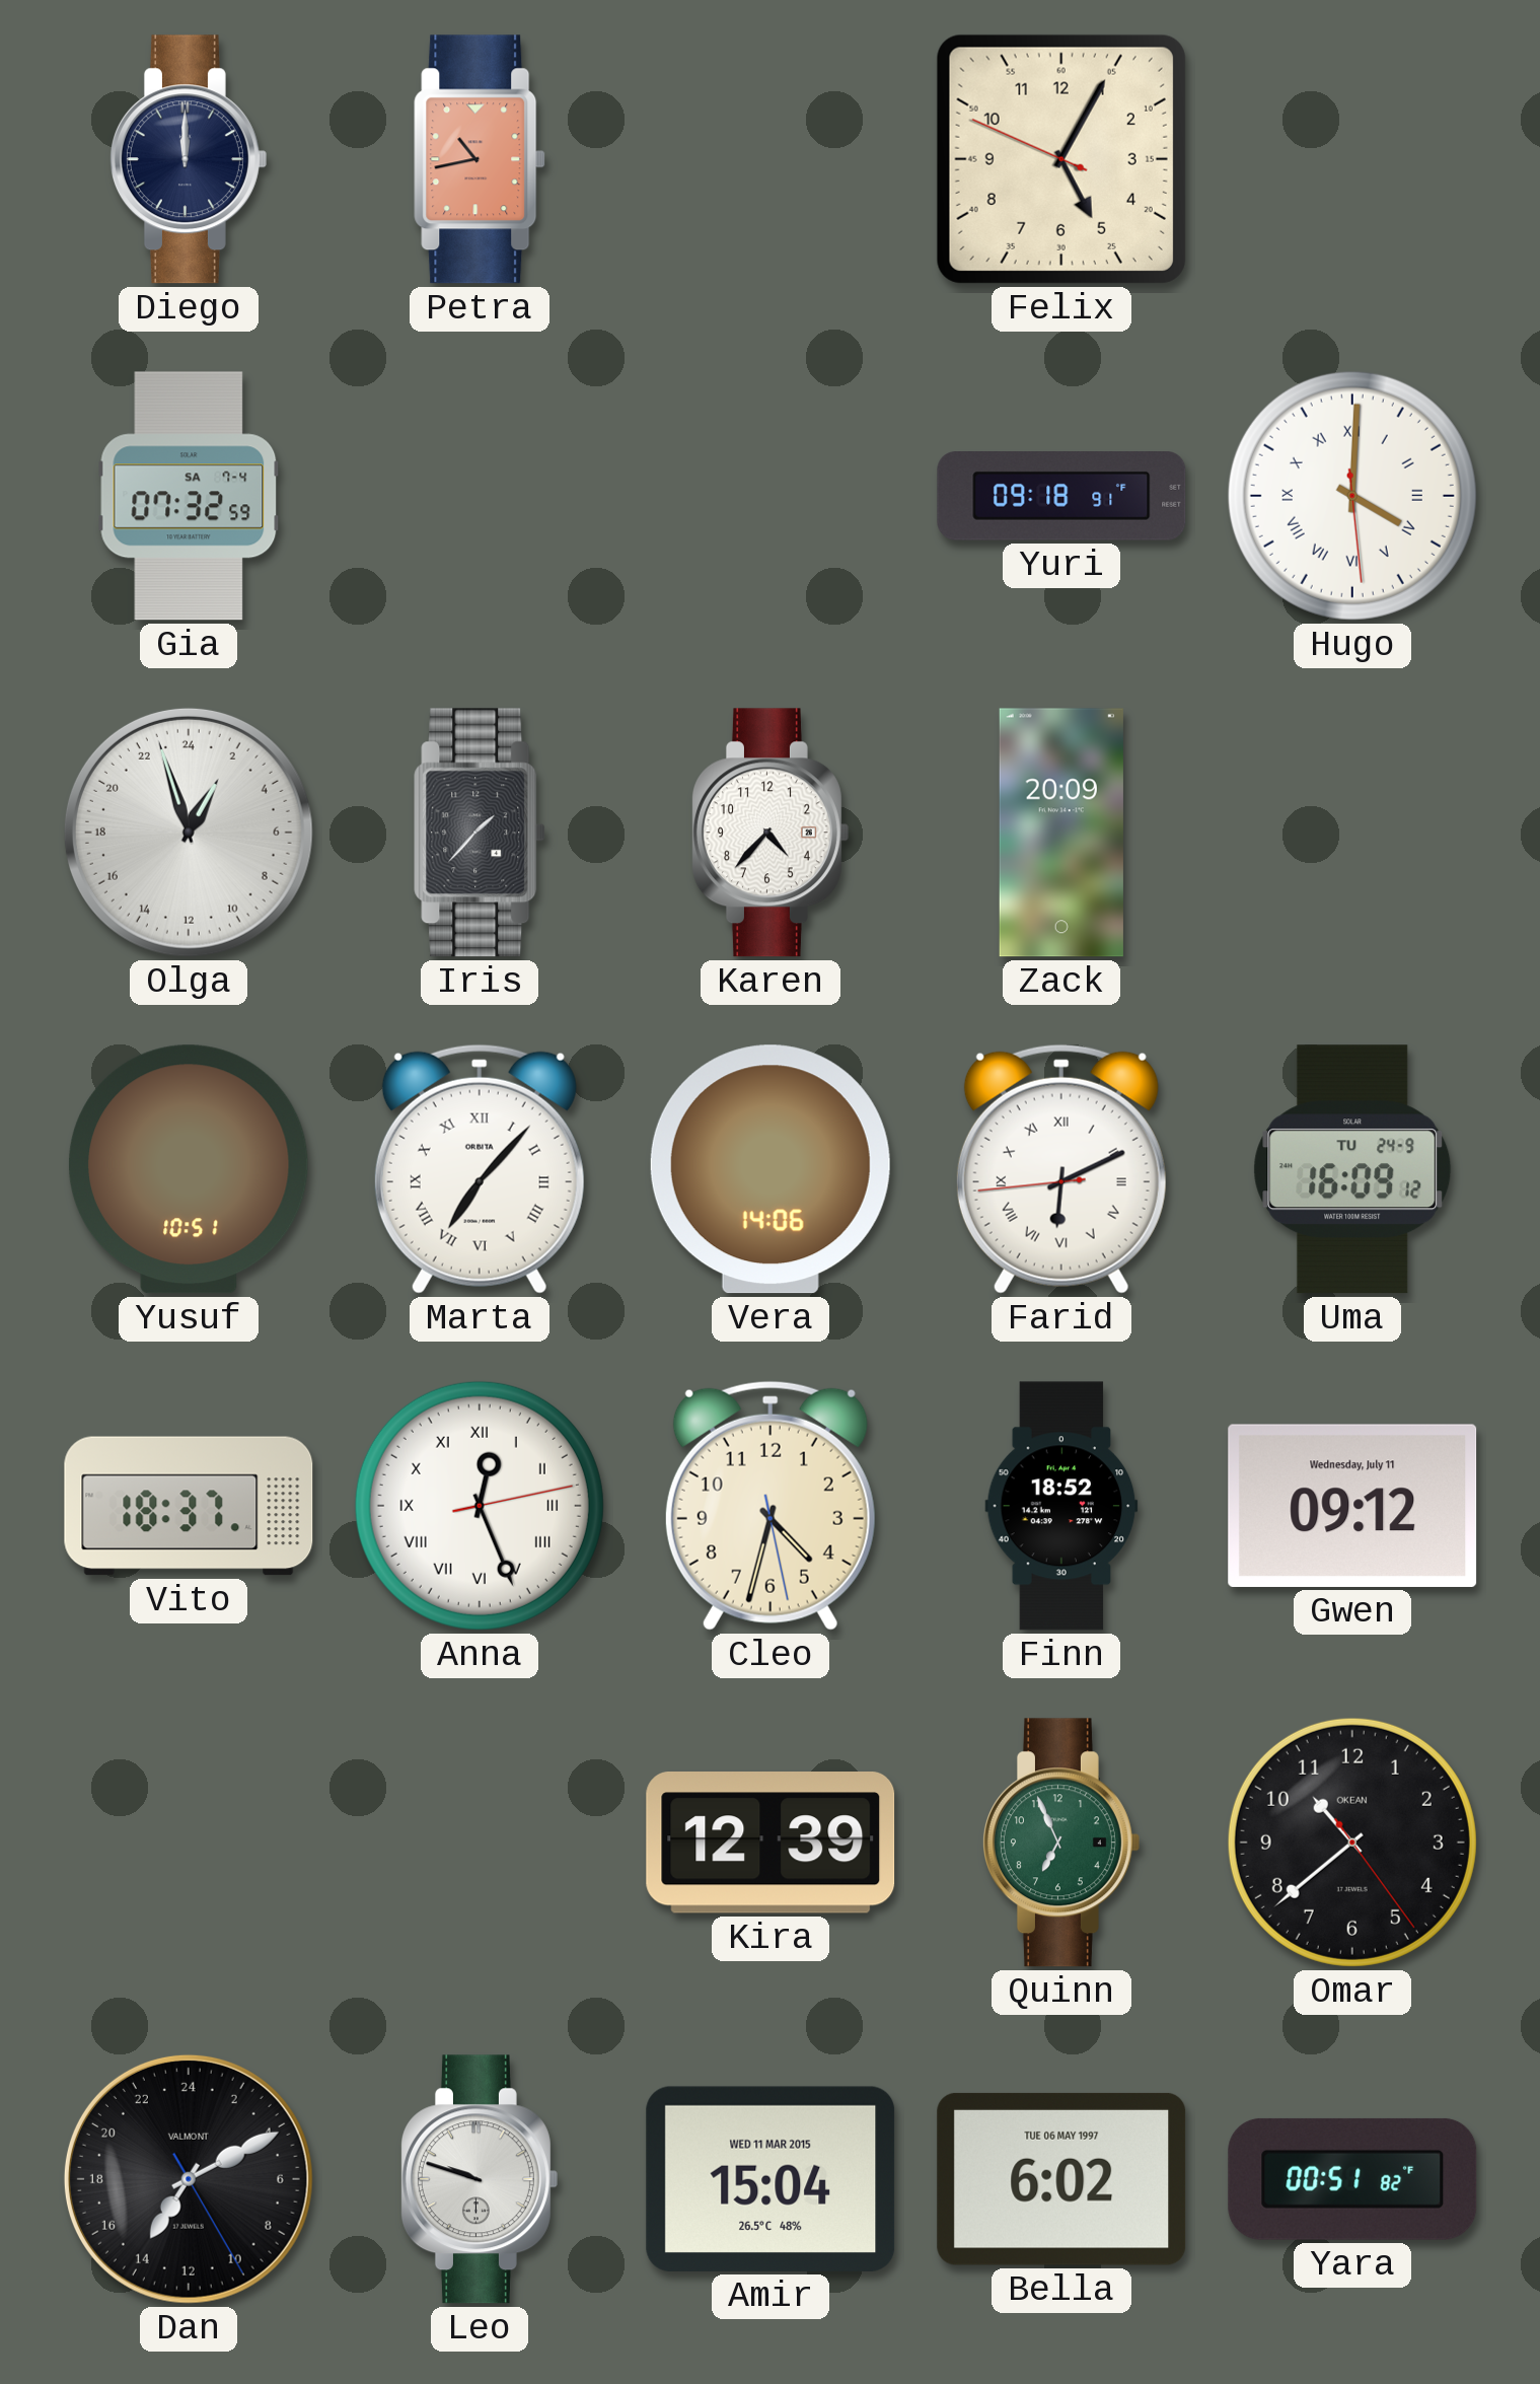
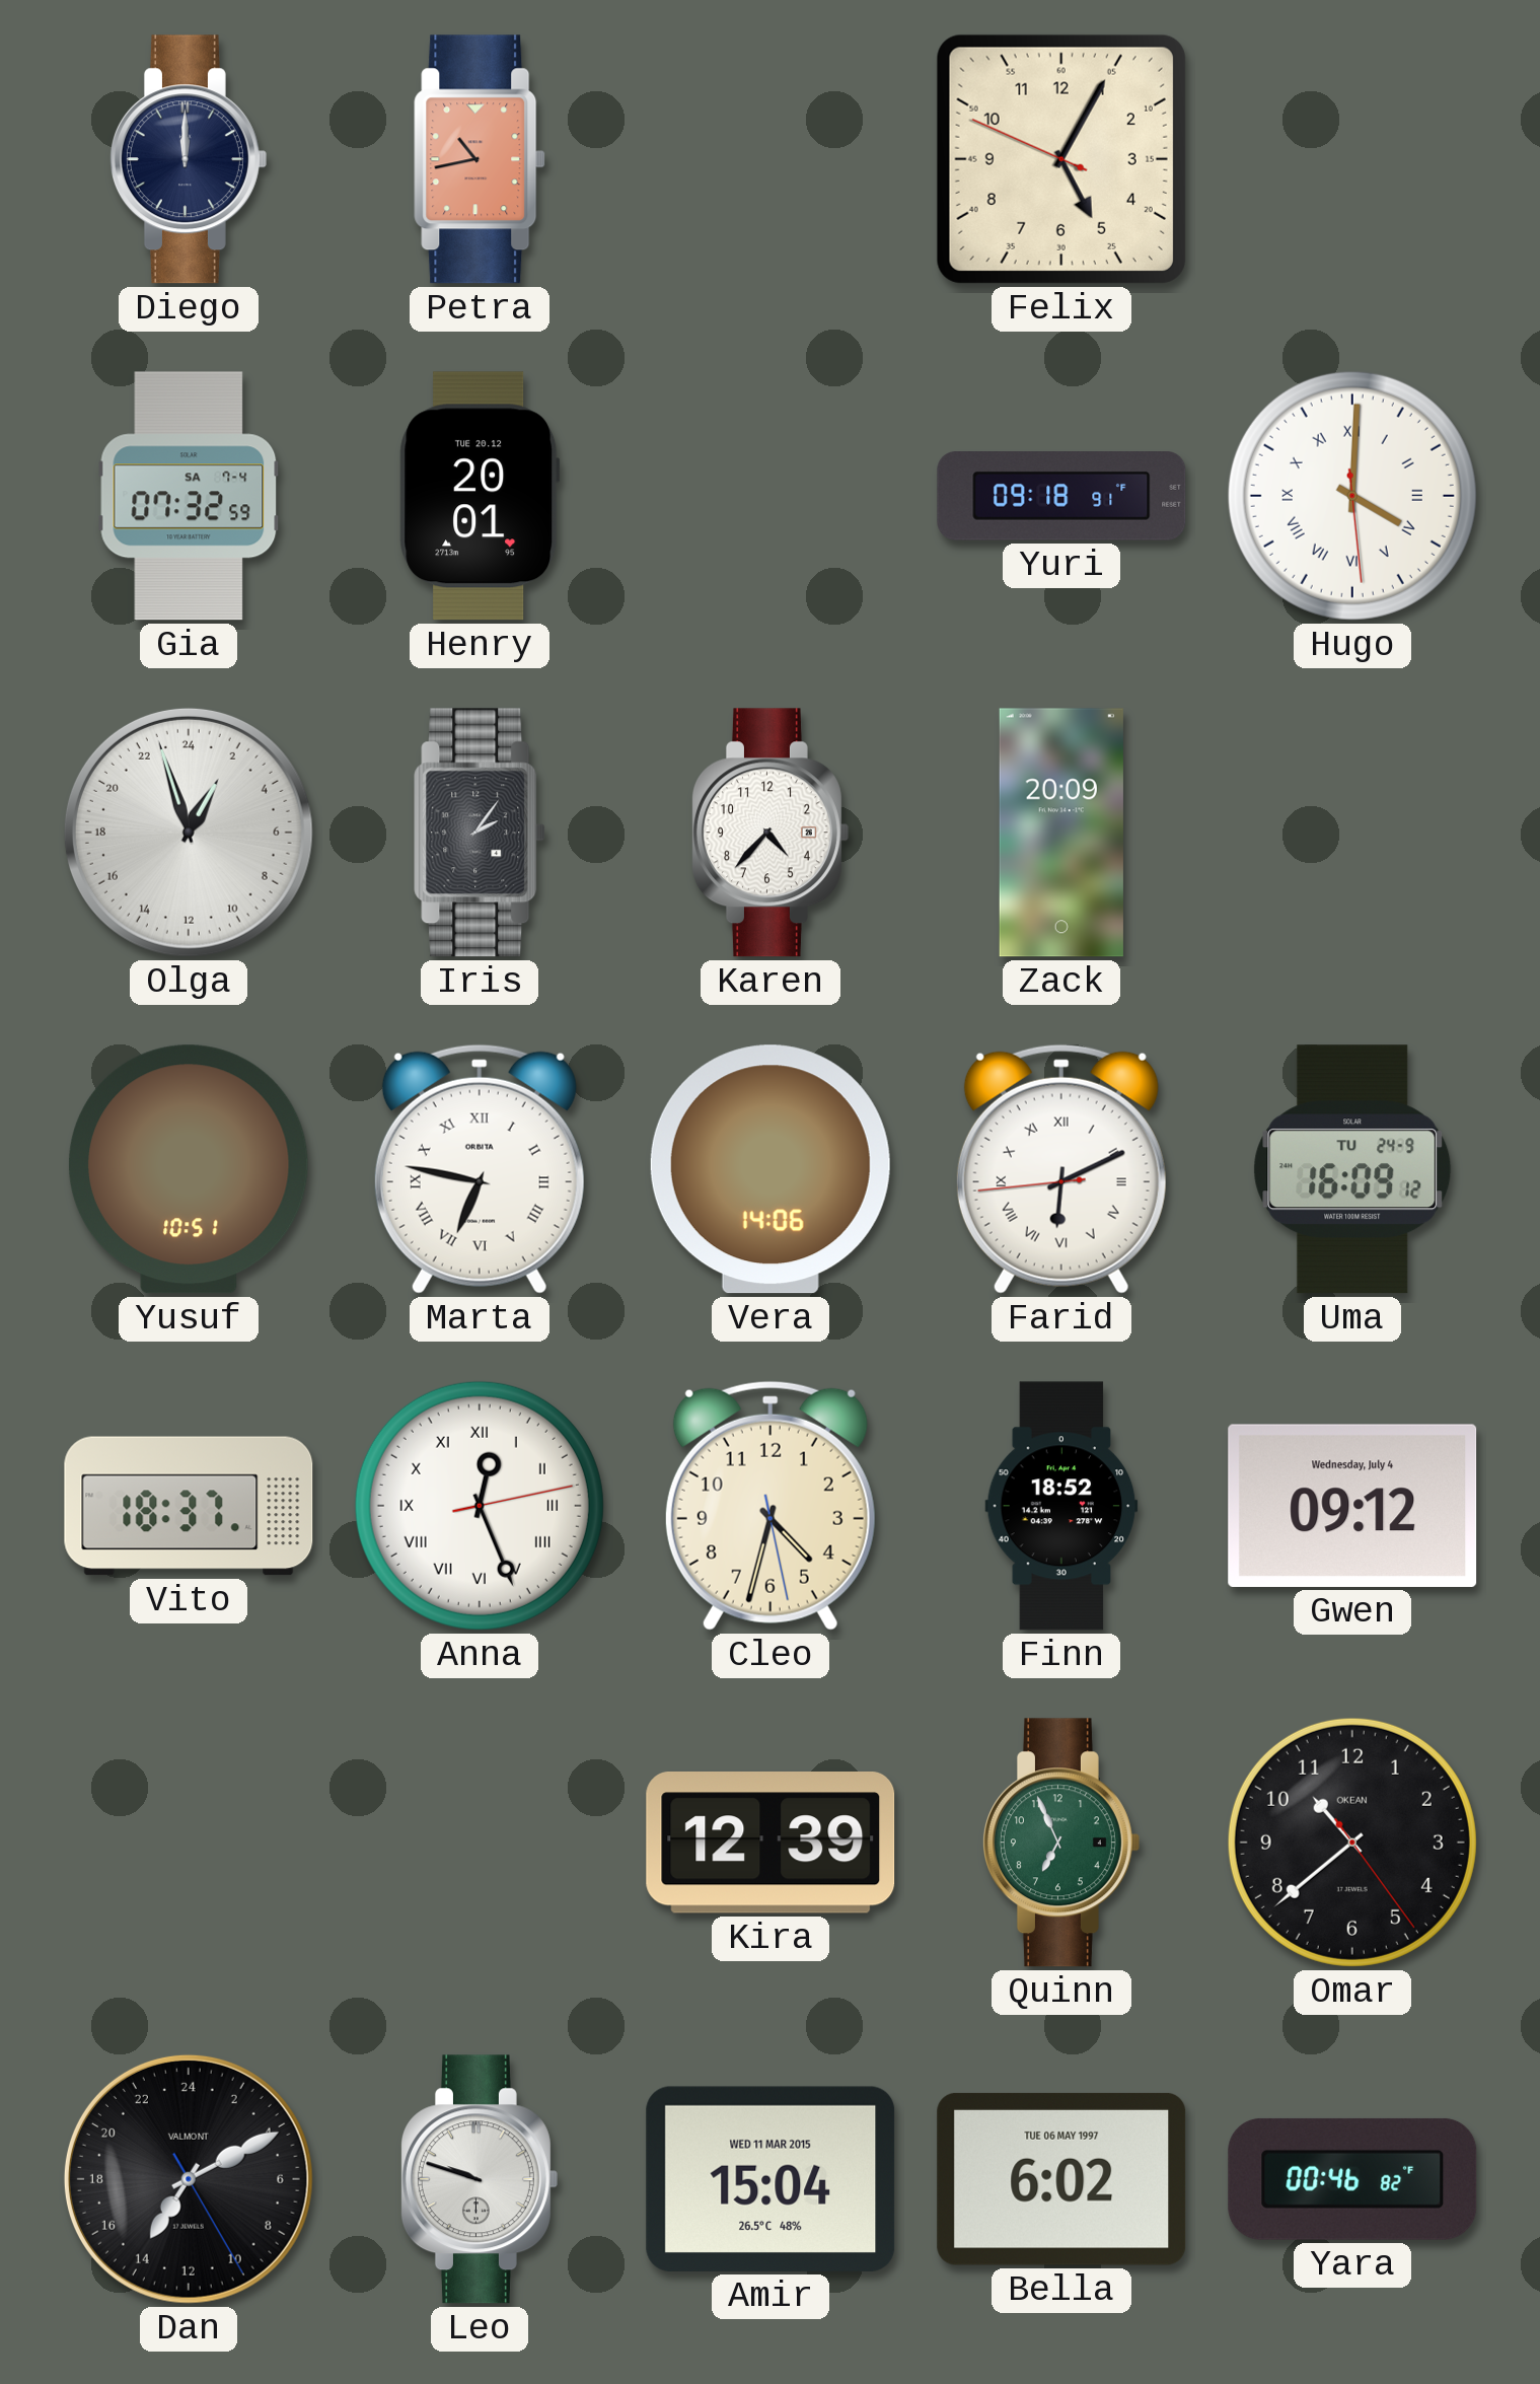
Henry: none -> 20:01
Iris: 1:37 -> 2:06
Marta: 7:07 -> 6:47
Gwen date: Wednesday, July 11 -> Wednesday, July 4
Yara: 00:51 -> 00:46
